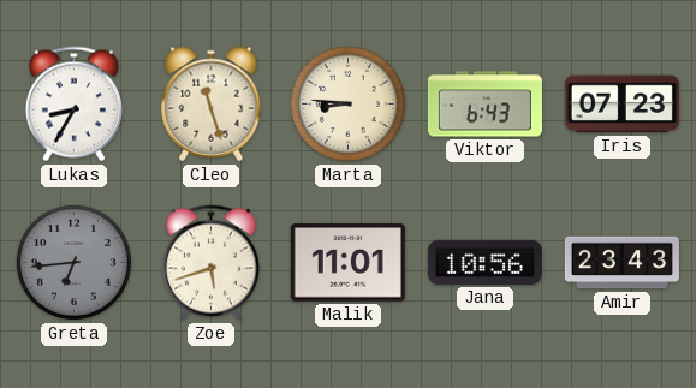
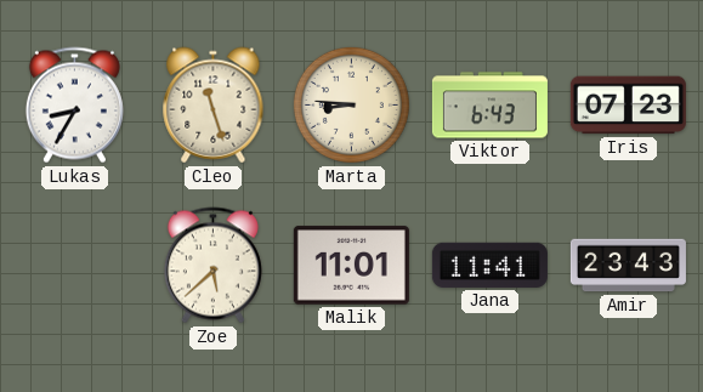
Greta: 6:44 -> none
Zoe: 5:42 -> 5:38
Jana: 10:56 -> 11:41
